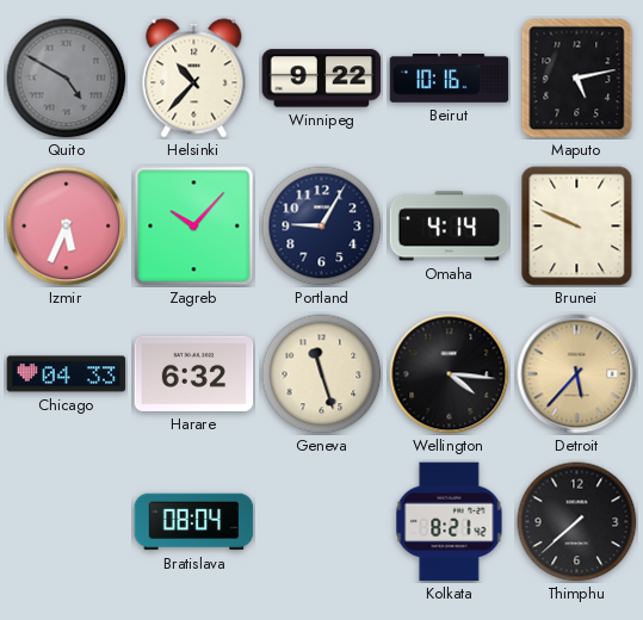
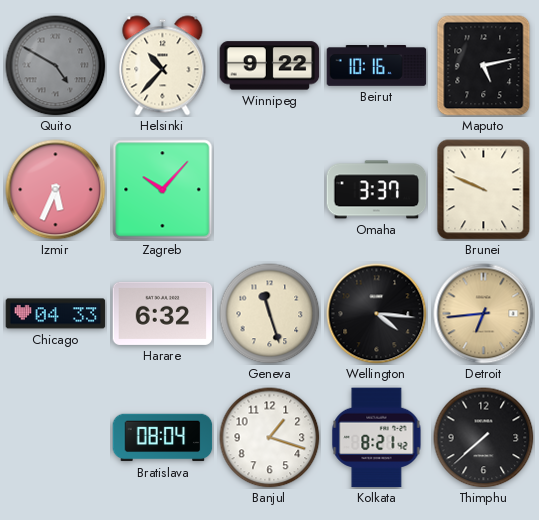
Portland: 9:05 -> none
Omaha: 4:14 -> 3:37
Detroit: 5:37 -> 6:44
Banjul: none -> 1:18
